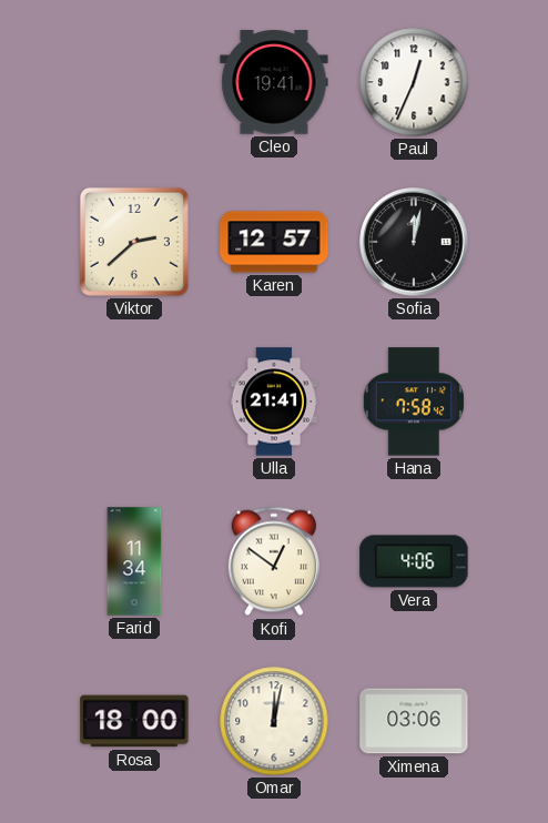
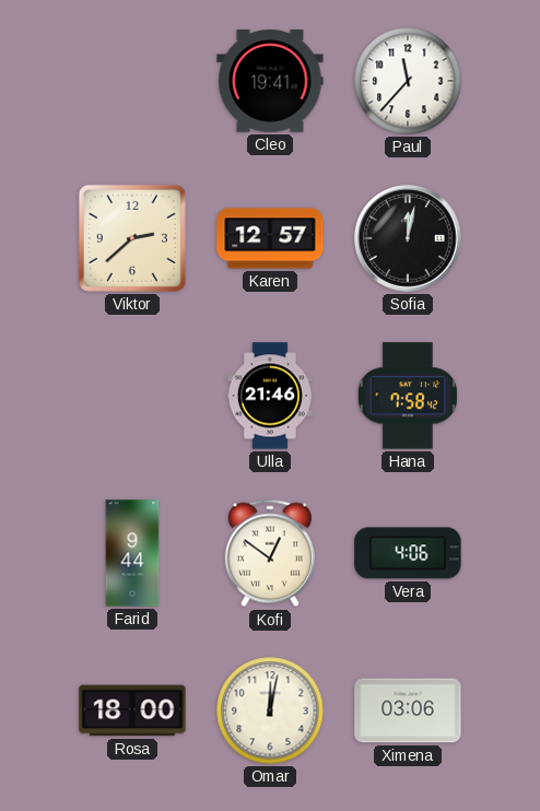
Paul: 12:34 -> 11:37
Ulla: 21:41 -> 21:46
Farid: 11:34 -> 9:44
